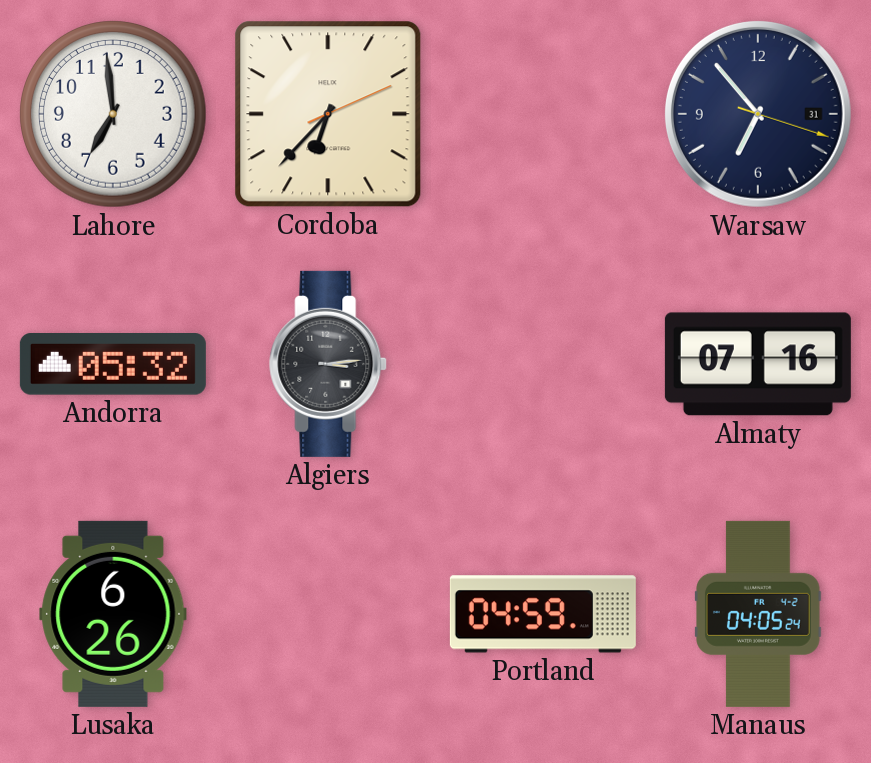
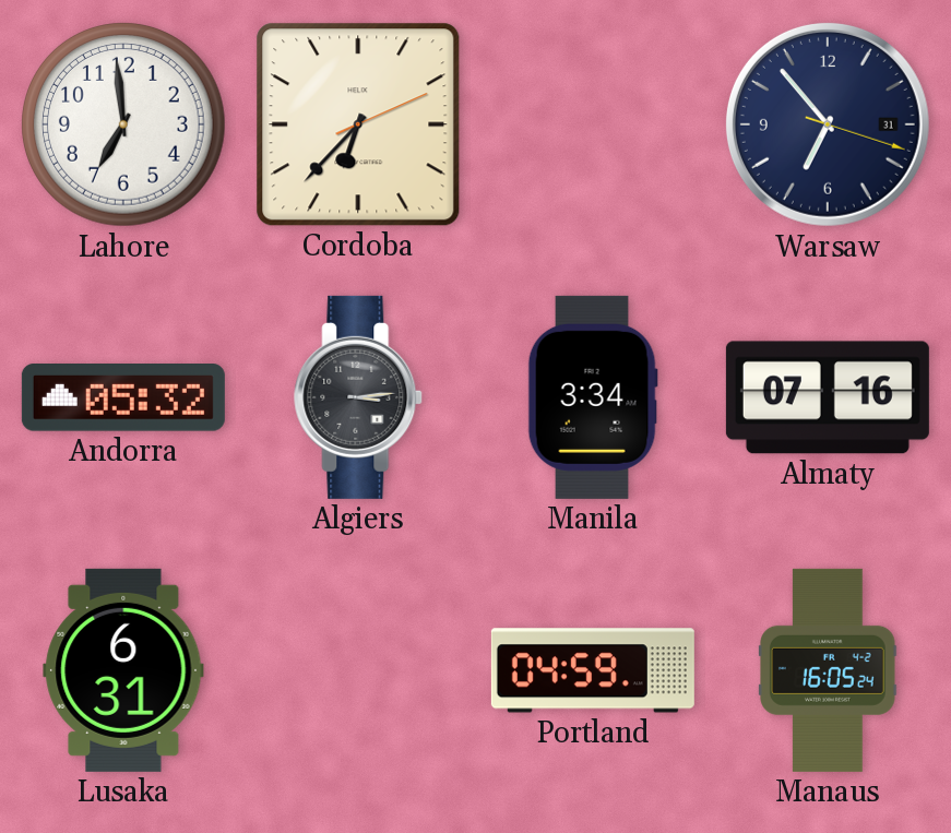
Manila: none -> 3:34
Lusaka: 6:26 -> 6:31
Manaus: 04:05 -> 16:05
